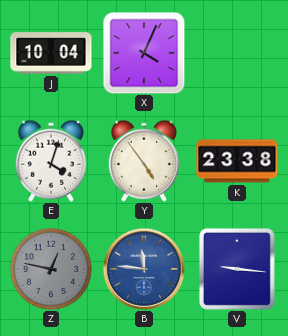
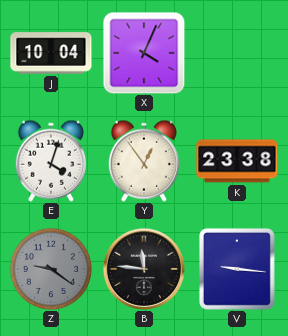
Y: 4:54 -> 12:54
Z: 12:47 -> 9:21
B dial: blue -> black
